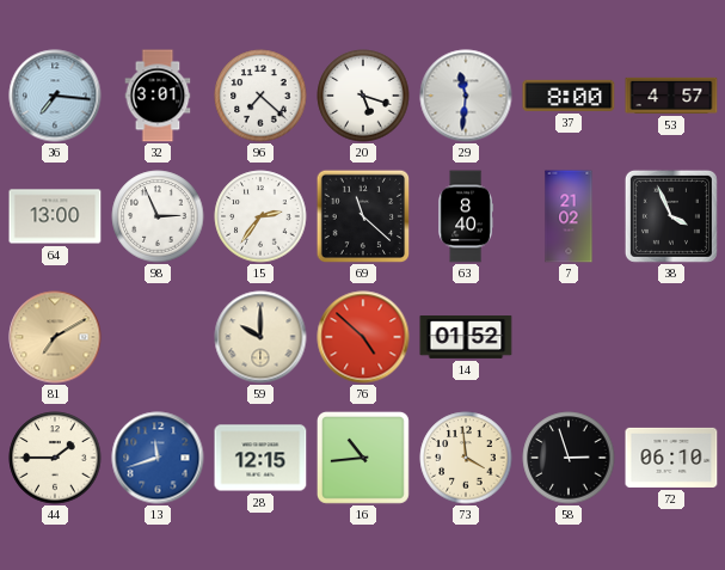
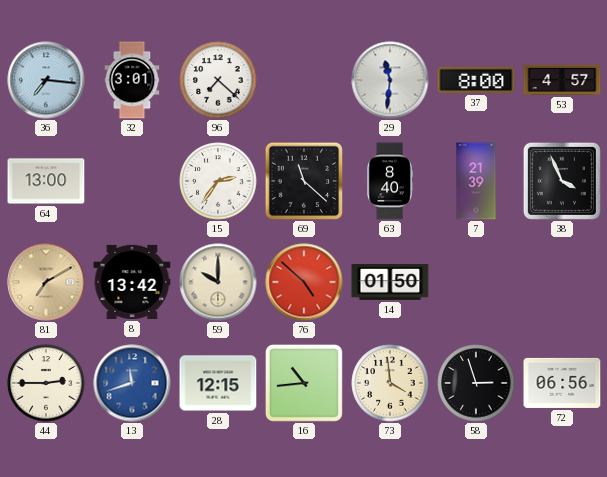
20: 5:18 -> none
98: 2:56 -> none
7: 21:02 -> 21:39
8: none -> 13:42
14: 01:52 -> 01:50
44: 1:45 -> 2:45
72: 06:10 -> 06:56
